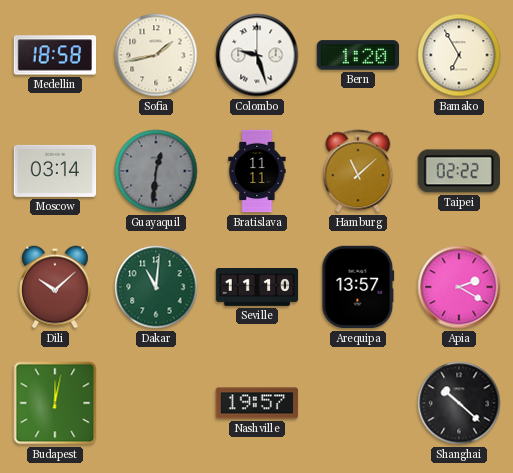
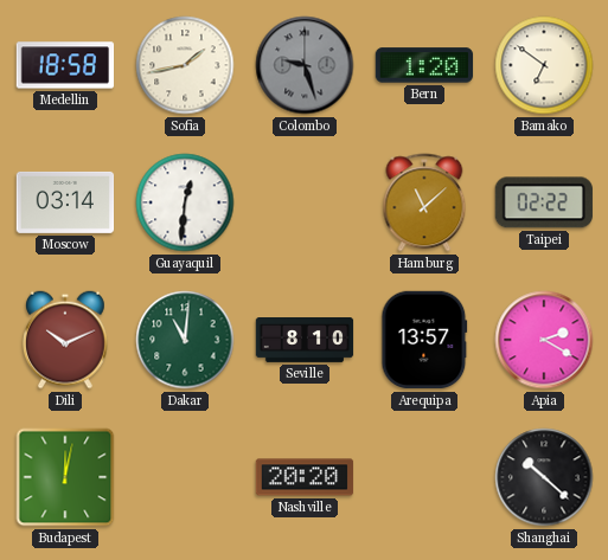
Colombo dial: white -> grey
Bamako: 6:55 -> 6:51
Guayaquil dial: grey -> white
Bratislava: 11:11 -> none
Dili: 10:08 -> 10:11
Seville: 11:10 -> 8:10
Nashville: 19:57 -> 20:20
